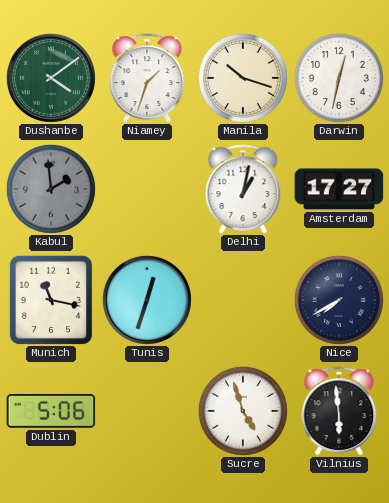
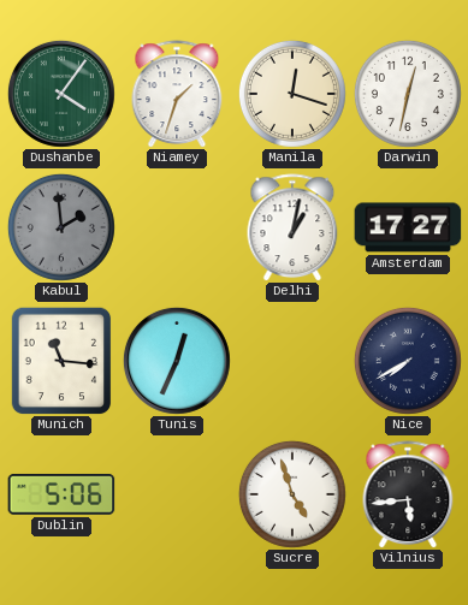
Dushanbe: 4:09 -> 4:06
Manila: 10:18 -> 12:18
Munich: 11:17 -> 11:16
Tunis: 12:33 -> 12:34
Vilnius: 5:59 -> 5:44
